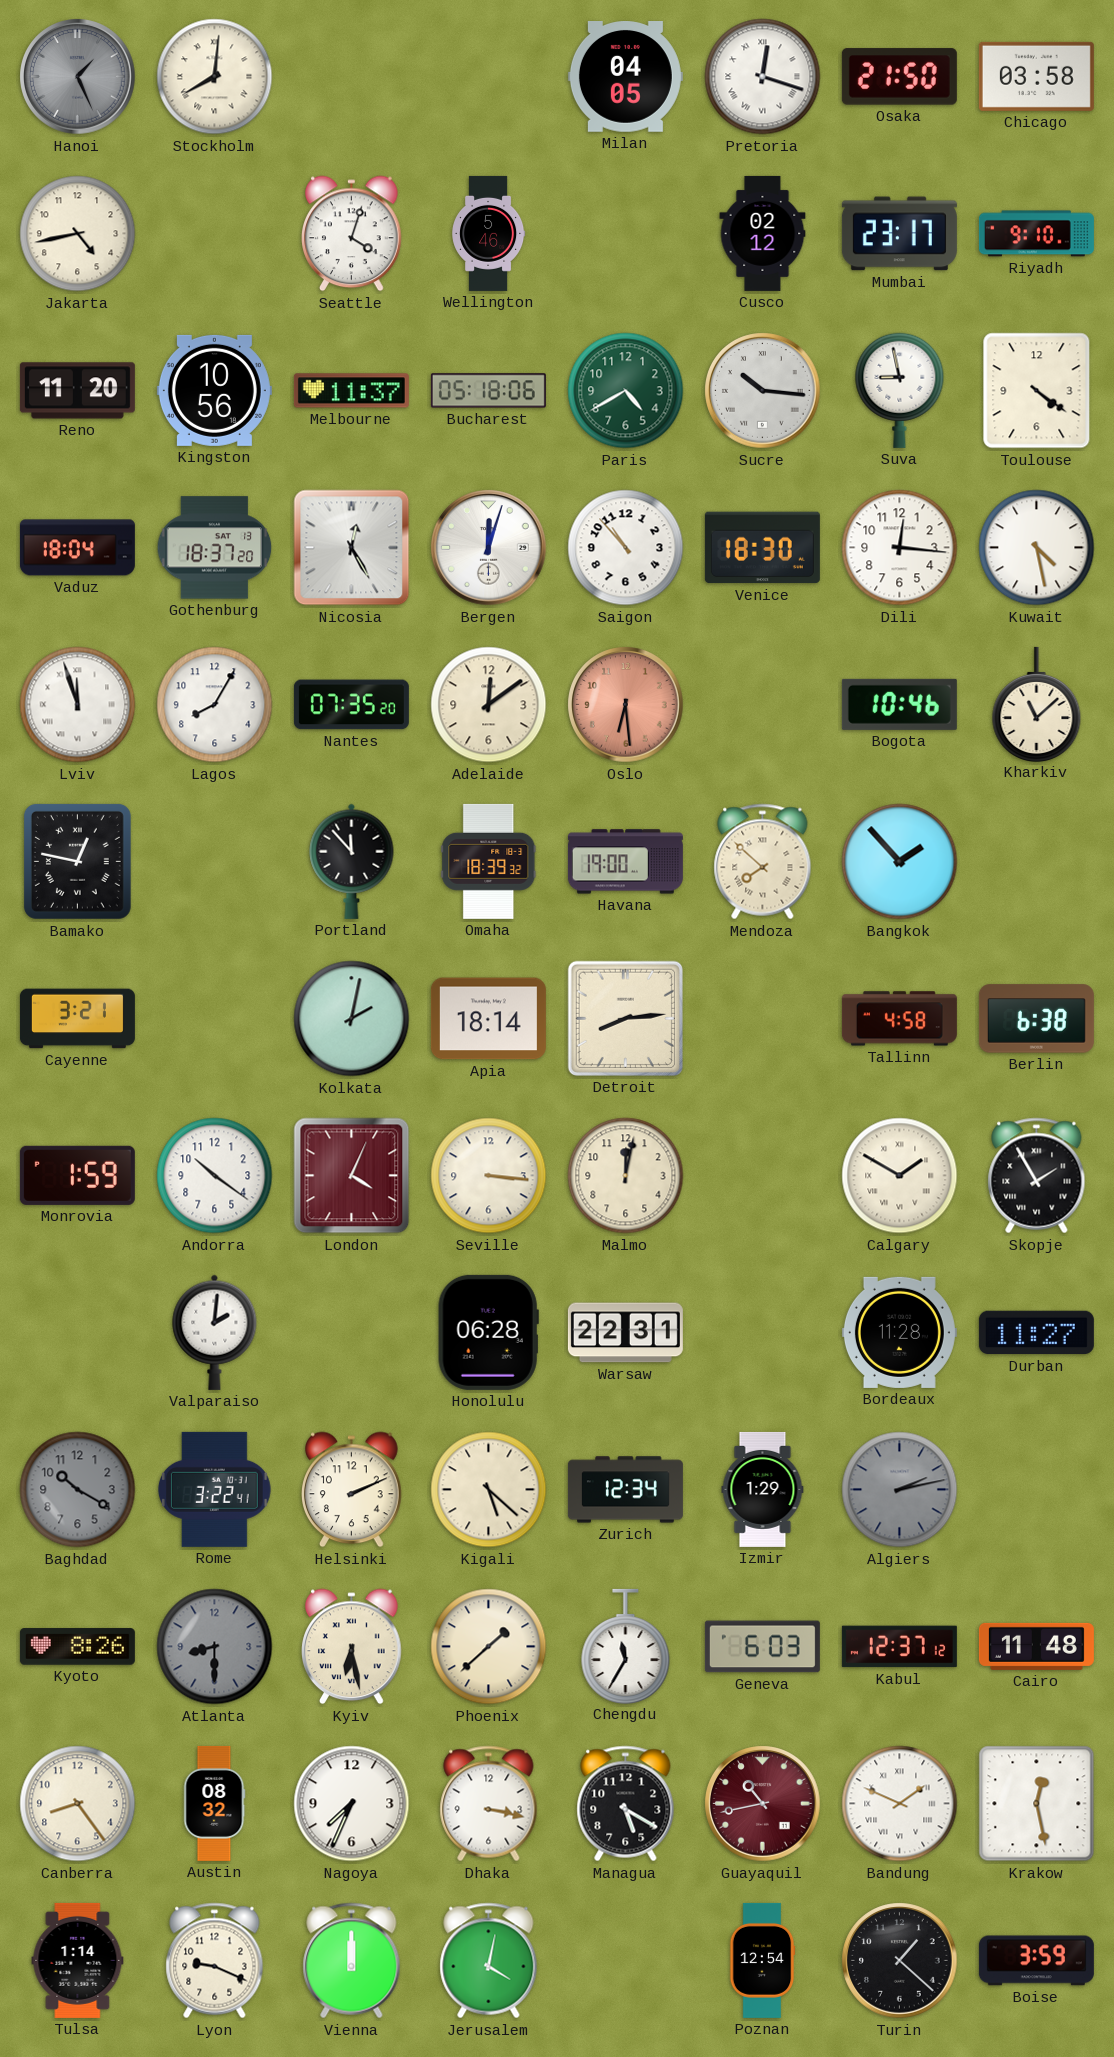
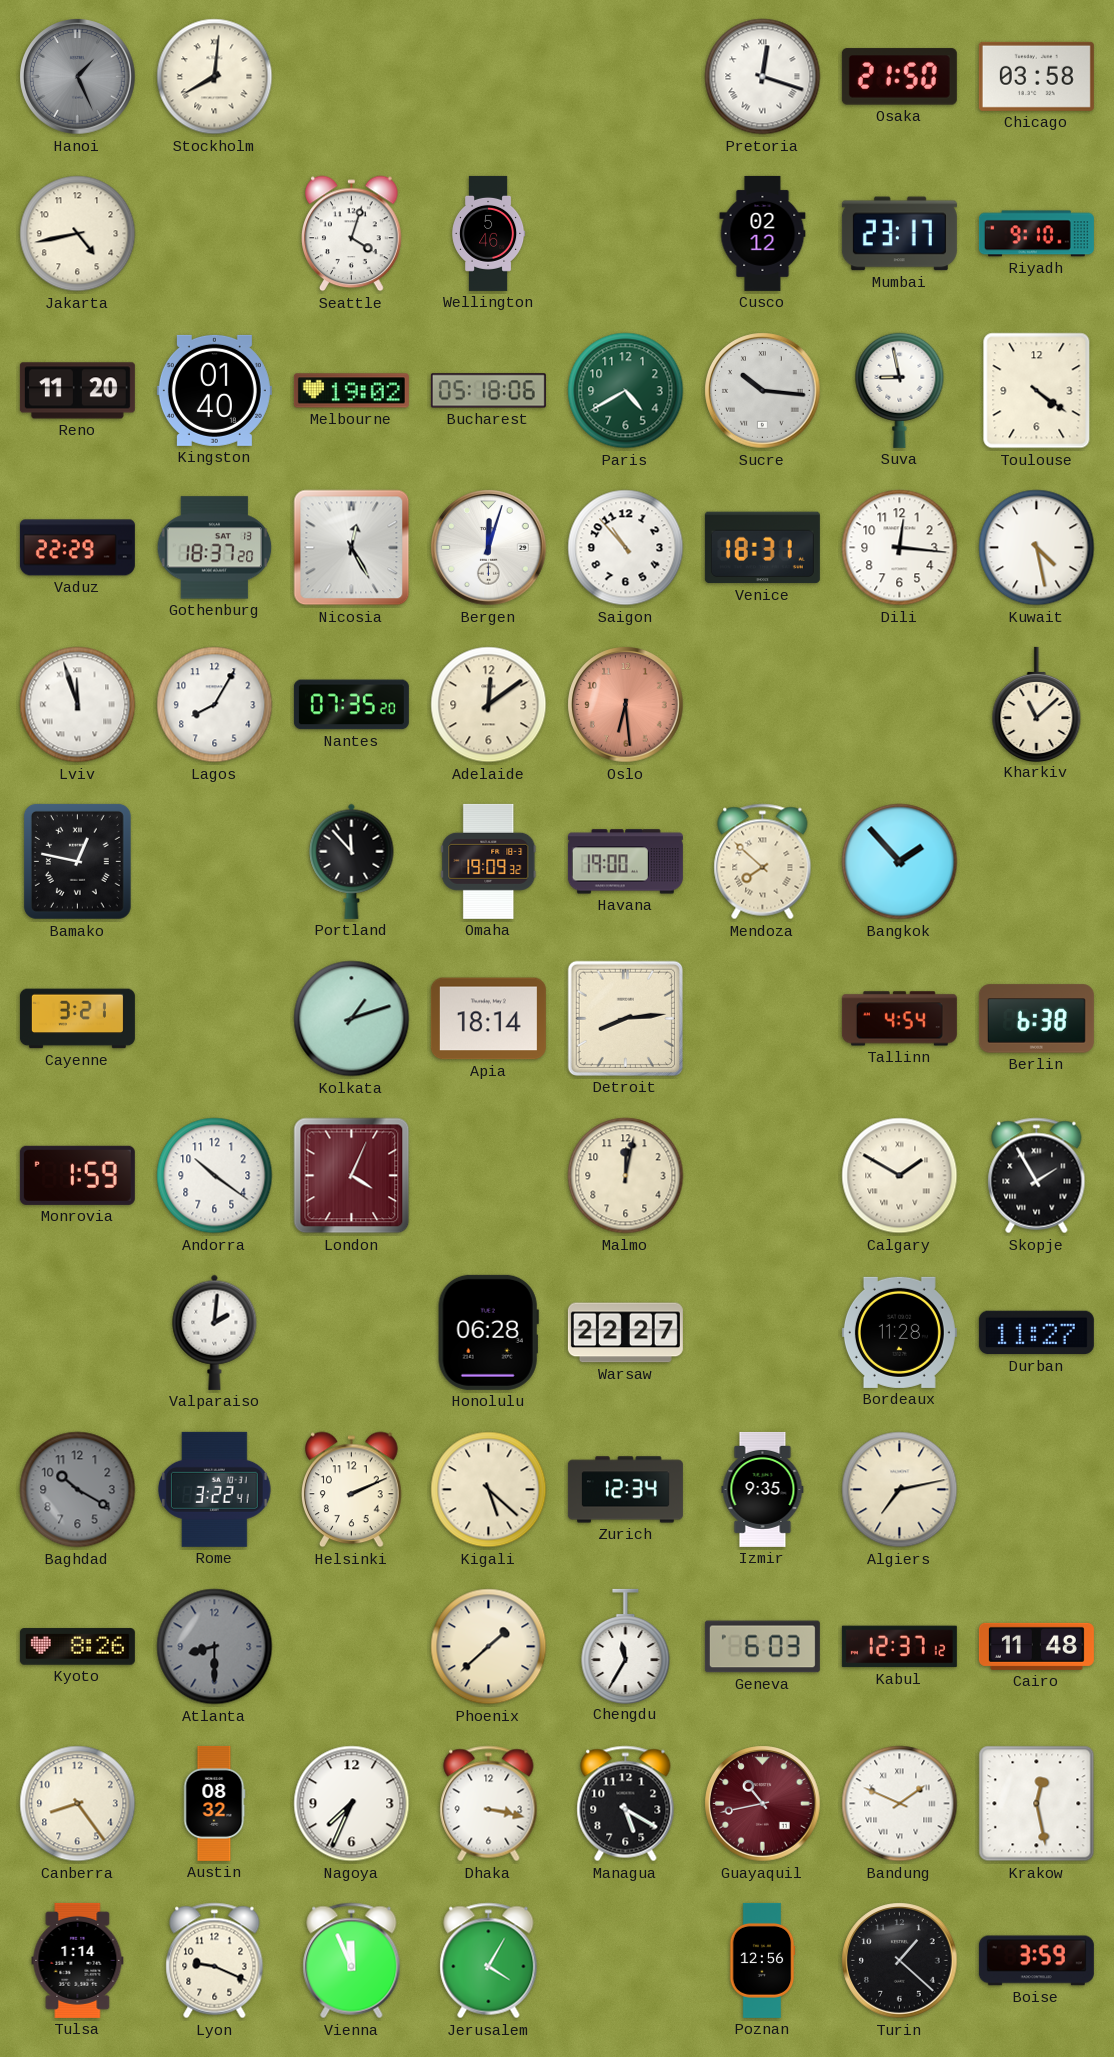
Milan: 04:05 -> none
Kingston: 10:56 -> 01:40
Melbourne: 11:37 -> 19:02
Vaduz: 18:04 -> 22:29
Venice: 18:30 -> 18:31
Bogota: 10:46 -> none
Omaha: 18:39 -> 19:09
Kolkata: 2:02 -> 1:12
Tallinn: 4:58 -> 4:54
Seville: 3:16 -> none
Warsaw: 22:31 -> 22:27
Izmir: 1:29 -> 9:35
Algiers: 2:13 -> 7:13
Algiers dial: grey -> cream
Kyiv: 6:28 -> none
Vienna: 12:00 -> 11:56
Jerusalem: 4:02 -> 4:05
Poznan: 12:54 -> 12:56
